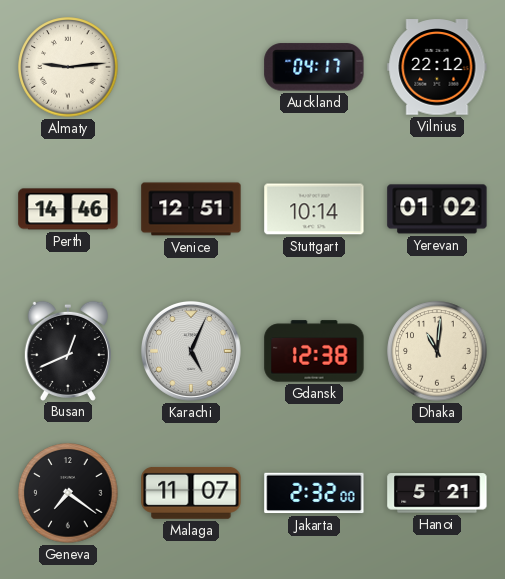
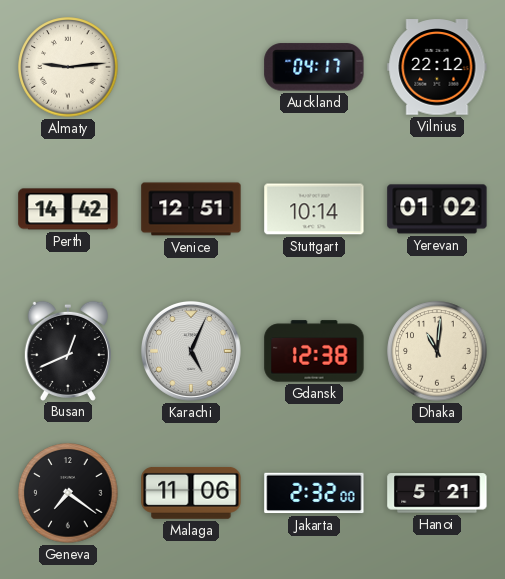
Perth: 14:46 -> 14:42
Malaga: 11:07 -> 11:06
